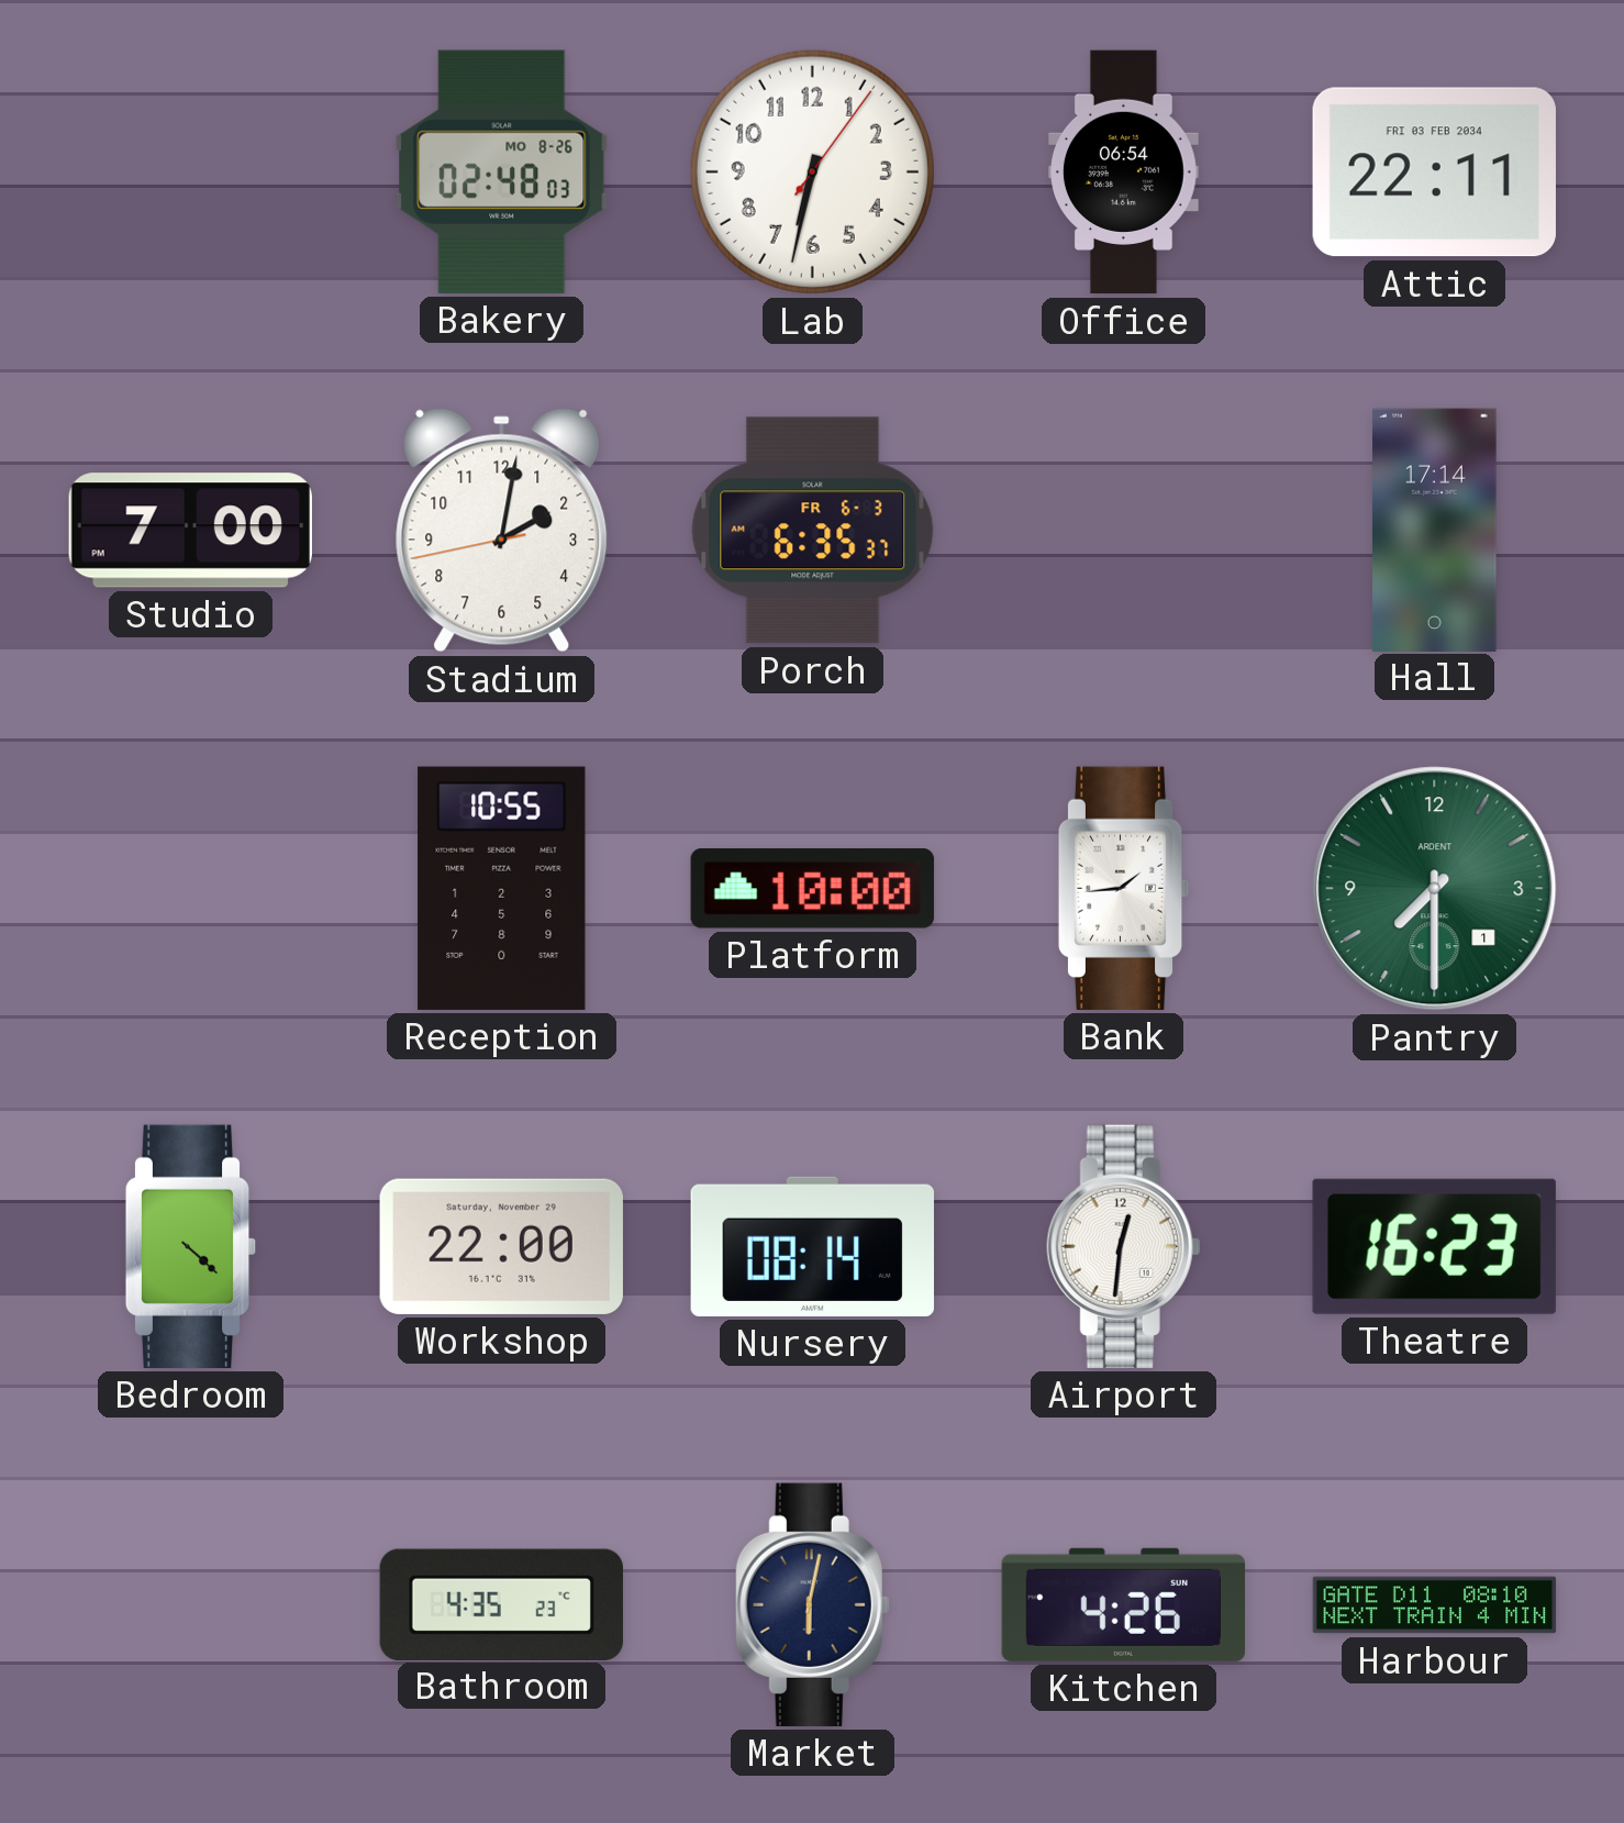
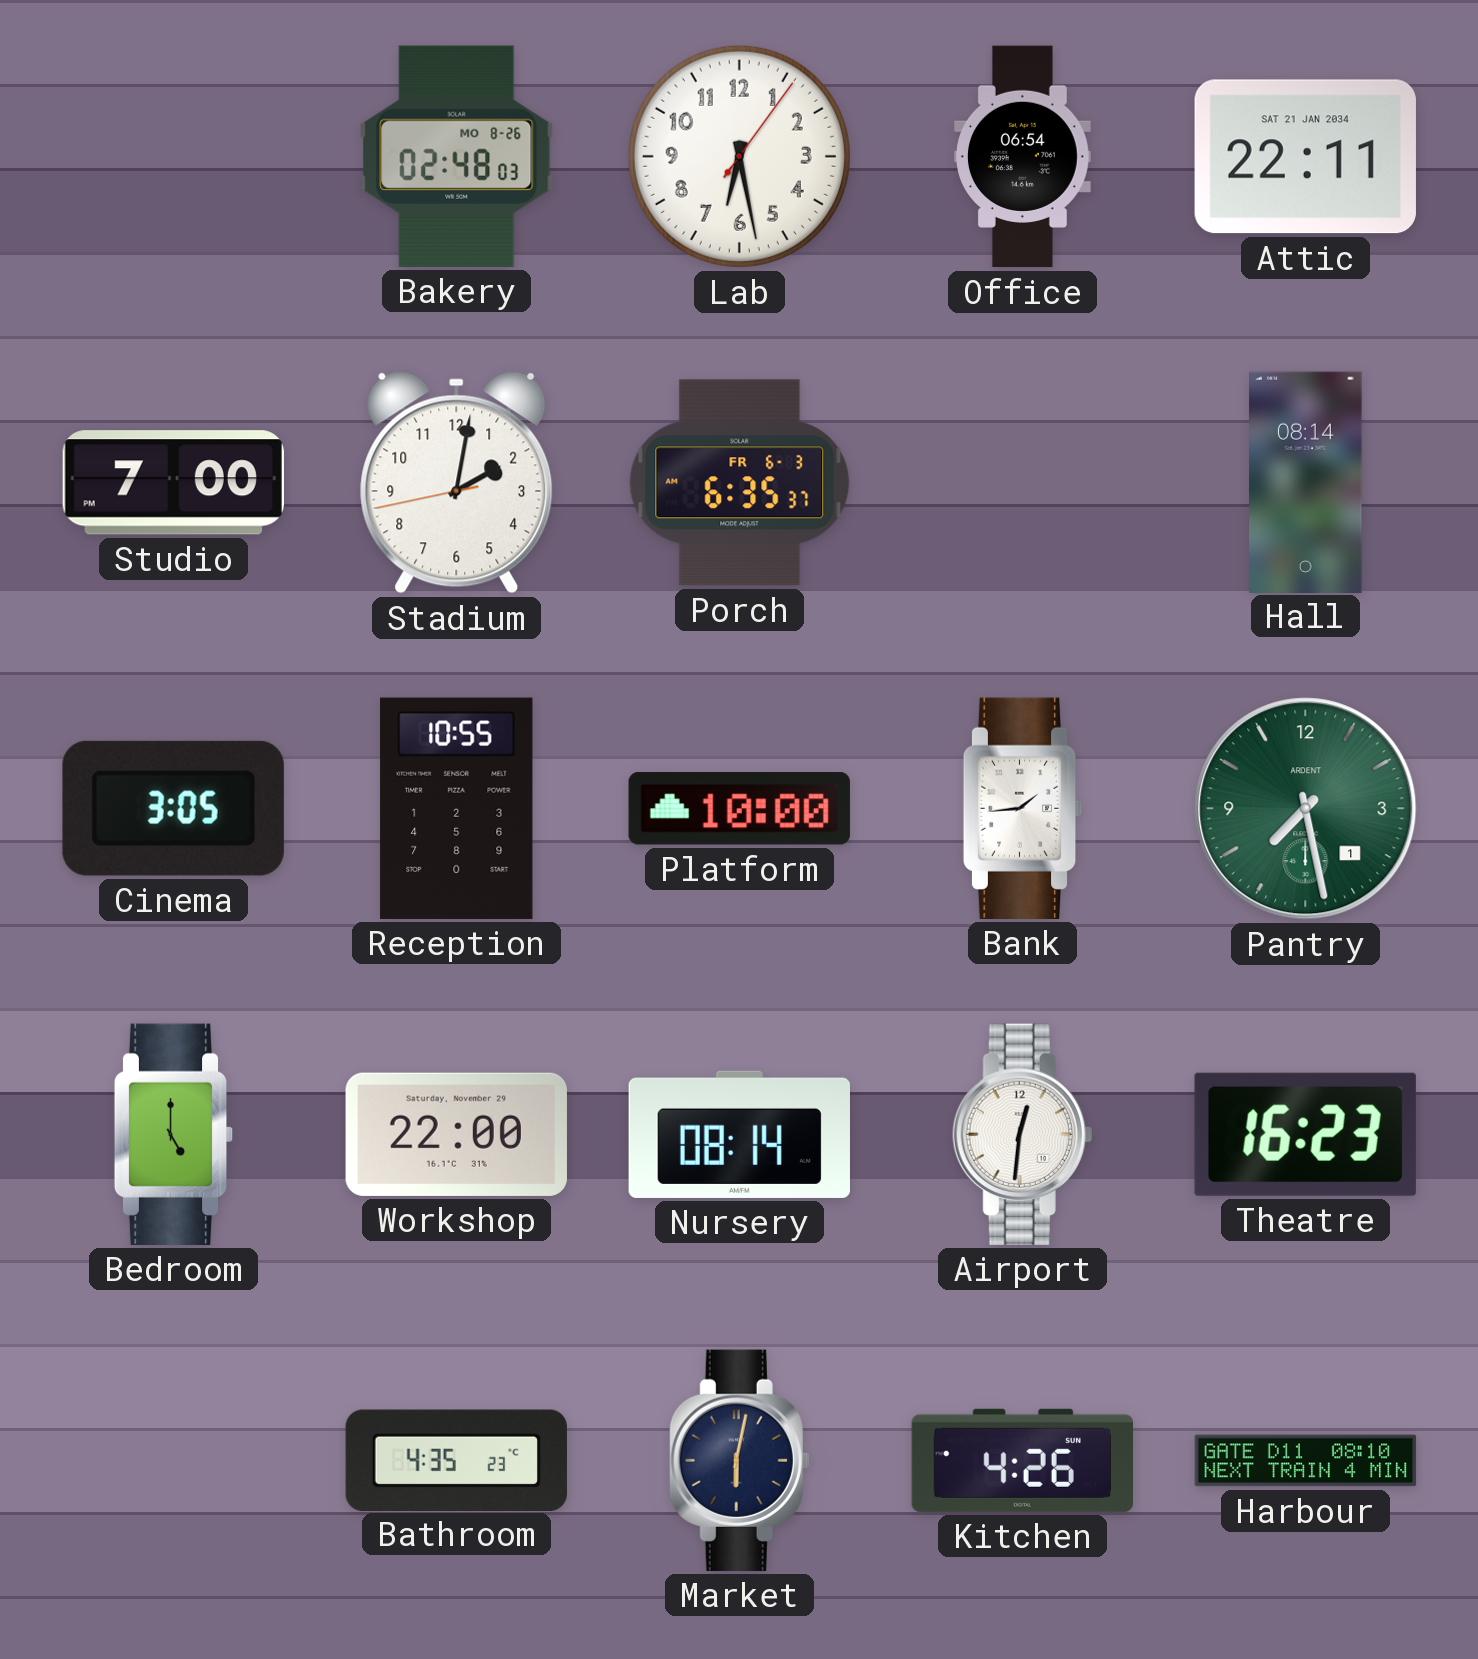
Lab: 6:32 -> 6:28
Attic date: FRI 03 FEB 2034 -> SAT 21 JAN 2034
Hall: 17:14 -> 08:14
Cinema: none -> 3:05
Pantry: 7:30 -> 7:28
Bedroom: 4:22 -> 5:00
